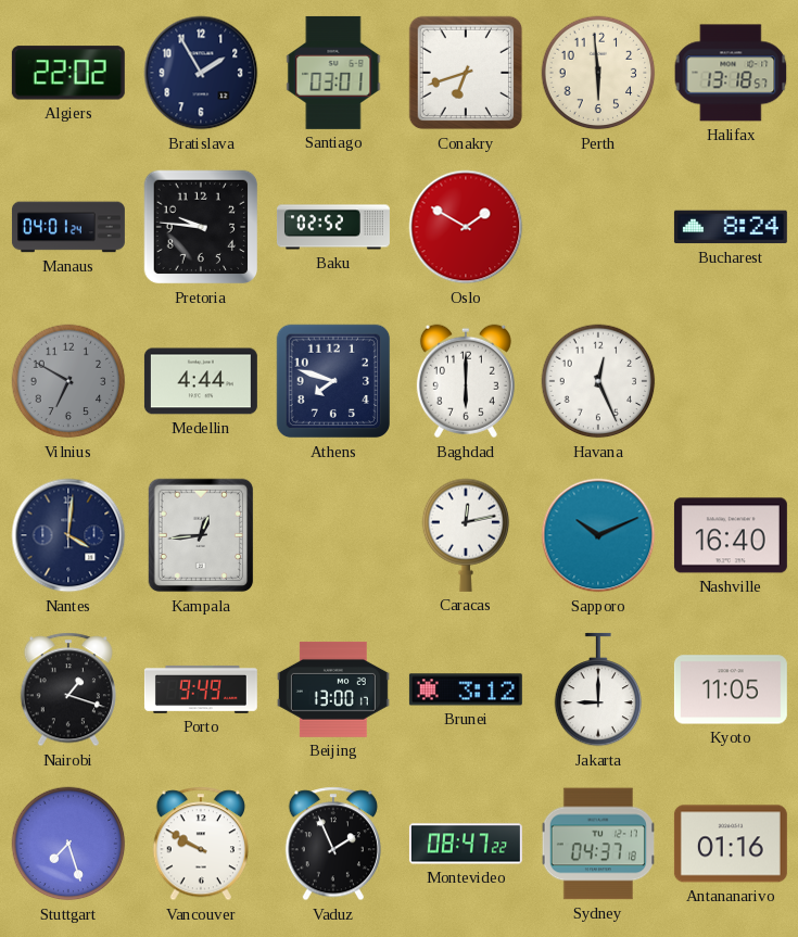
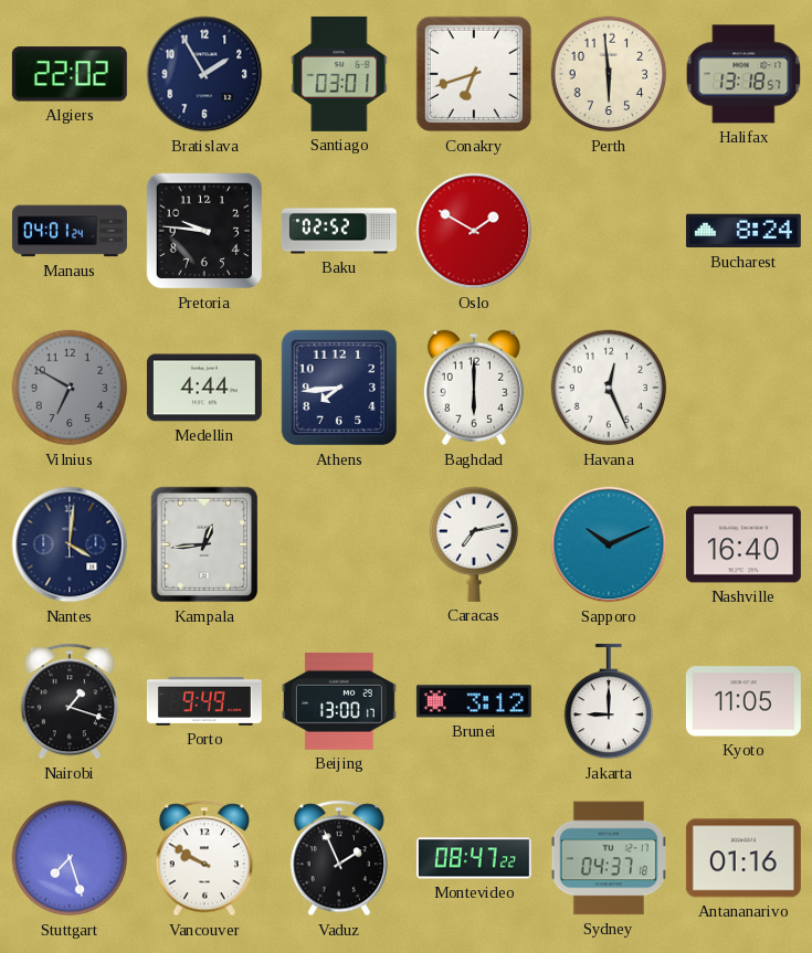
Athens: 7:48 -> 7:44
Caracas: 12:13 -> 7:13
